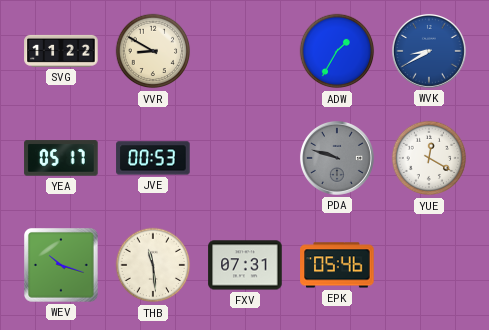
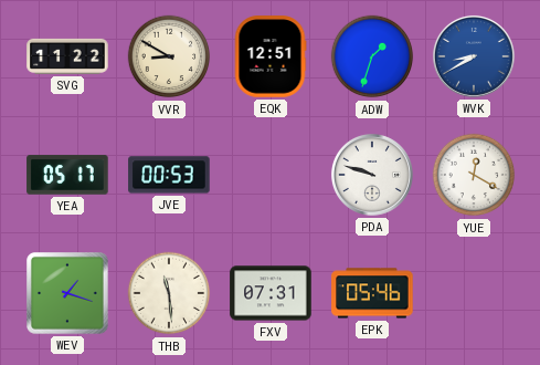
EQK: none -> 12:51
ADW: 1:35 -> 1:33
PDA dial: grey -> white
WEV: 10:18 -> 1:18
